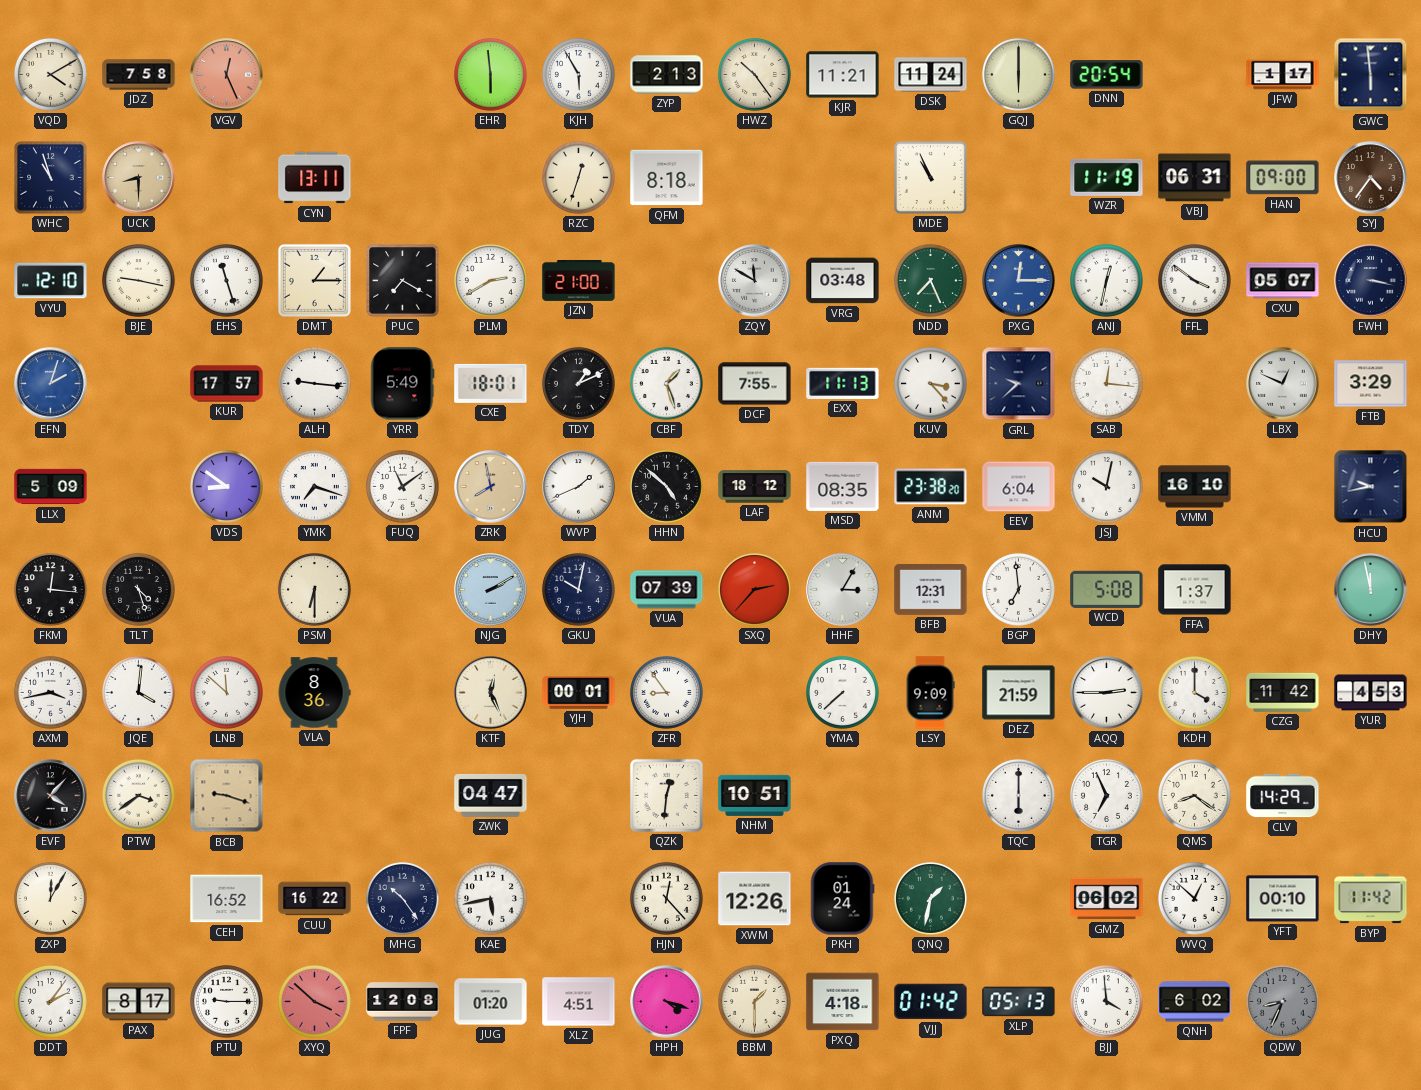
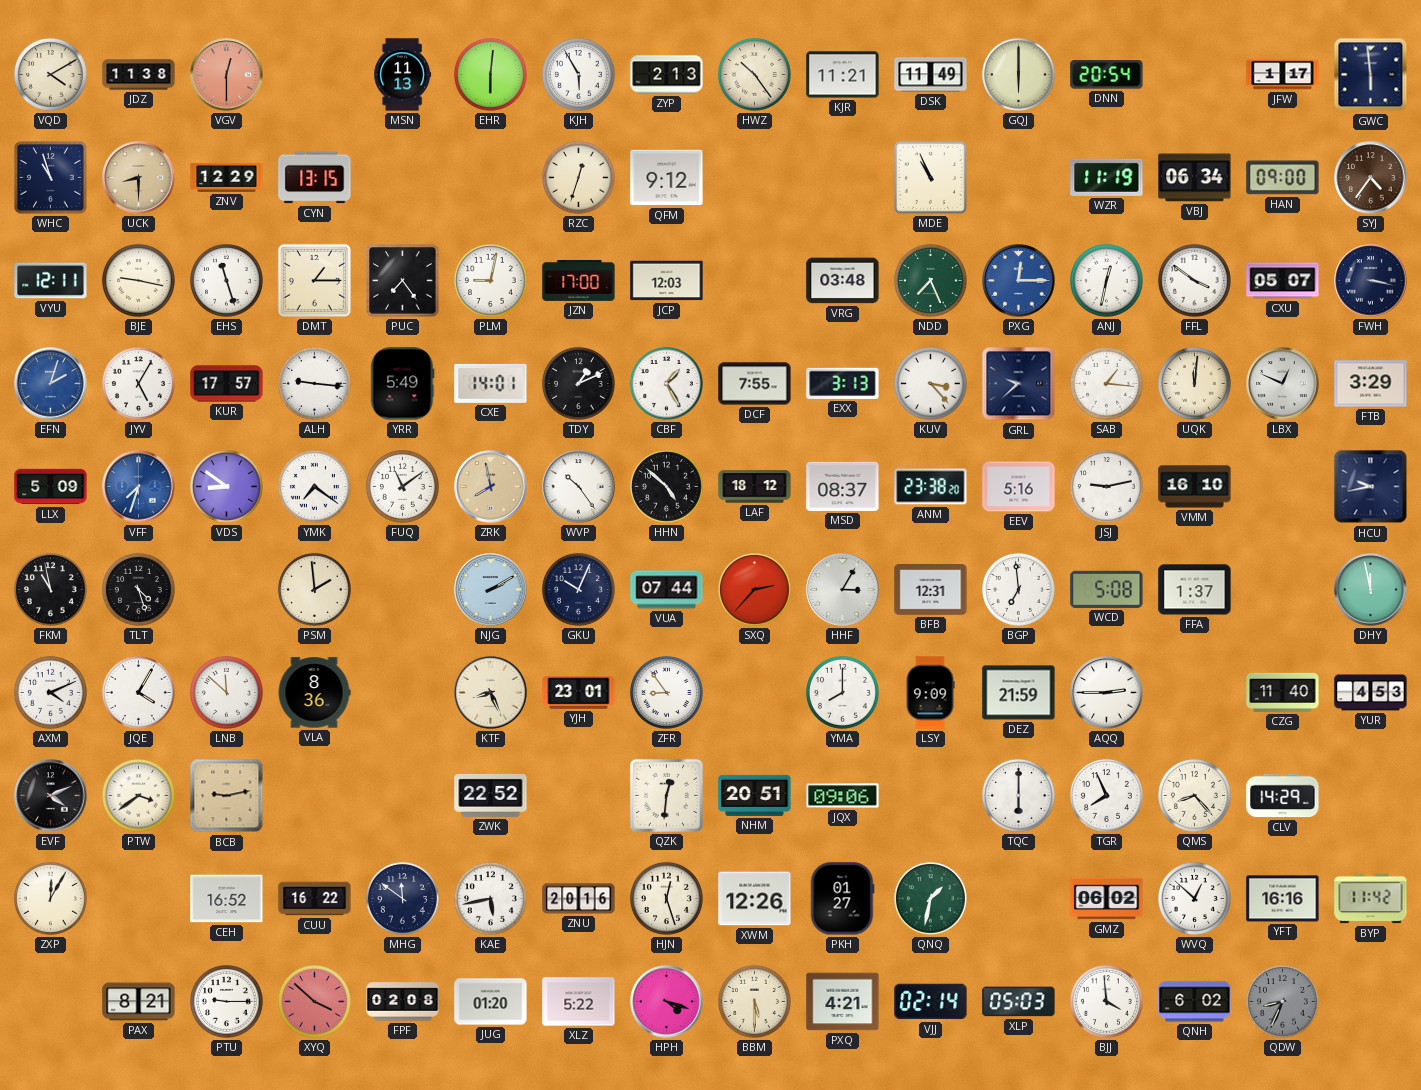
JDZ: 7:58 -> 11:38
VGV: 12:26 -> 12:30
MSN: none -> 11:13
EHR: 5:59 -> 6:01
DSK: 11:24 -> 11:49
ZNV: none -> 12:29
CYN: 13:11 -> 13:15
QFM: 8:18 -> 9:12
VBJ: 06:31 -> 06:34
VYU: 12:10 -> 12:11
PUC: 7:20 -> 7:24
PLM: 2:40 -> 9:02
JZN: 21:00 -> 17:00
JCP: none -> 12:03
ZQY: 11:50 -> none
JYV: none -> 5:05
CXE: 18:01 -> 14:01
CBF: 1:27 -> 1:25
EXX: 11:13 -> 3:13
SAB: 12:16 -> 1:16
UQK: none -> 12:01
VFF: none -> 7:33
YMK: 7:18 -> 7:21
WVP: 1:41 -> 10:24
MSD: 08:35 -> 08:37
EEV: 6:04 -> 5:16
JSJ: 10:02 -> 9:13
FKM: 12:16 -> 10:58
PSM: 6:30 -> 1:59
GKU: 10:02 -> 10:04
VUA: 07:39 -> 07:44
AXM: 3:43 -> 4:11
JQE: 4:01 -> 4:05
KTF: 12:26 -> 8:26
YJH: 00:01 -> 23:01
YMA: 7:38 -> 8:00
KDH: 4:00 -> none
CZG: 11:42 -> 11:40
EVF: 4:07 -> 4:11
BCB: 9:18 -> 9:13
ZWK: 04:47 -> 22:52
NHM: 10:51 -> 20:51
JQX: none -> 09:06
TGR: 6:56 -> 7:56
QMS: 8:21 -> 8:23
MHG: 10:24 -> 11:51
ZNU: none -> 20:16
HJN: 12:23 -> 12:27
PKH: 01:24 -> 01:27
YFT: 00:10 -> 16:16
DDT: 2:06 -> none
PAX: 8:17 -> 8:21
FPF: 12:08 -> 02:08
XLZ: 4:51 -> 5:22
BBM: 1:30 -> 5:30
PXQ: 4:18 -> 4:21
VJJ: 01:42 -> 02:14
XLP: 05:13 -> 05:03
